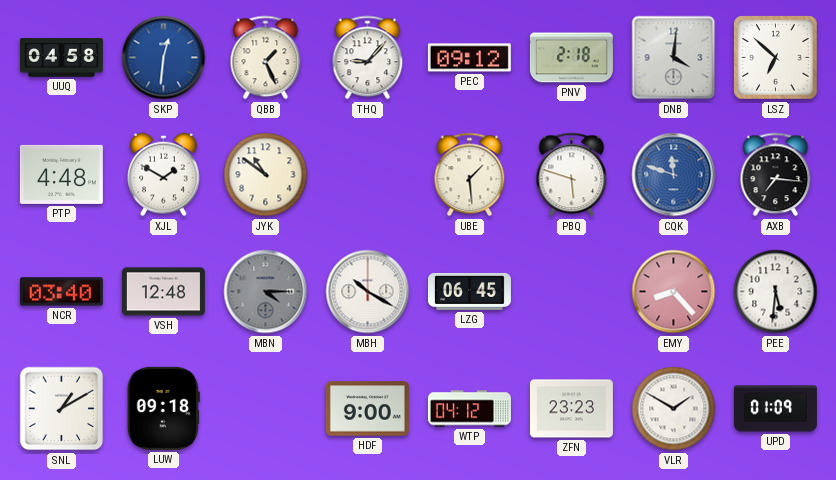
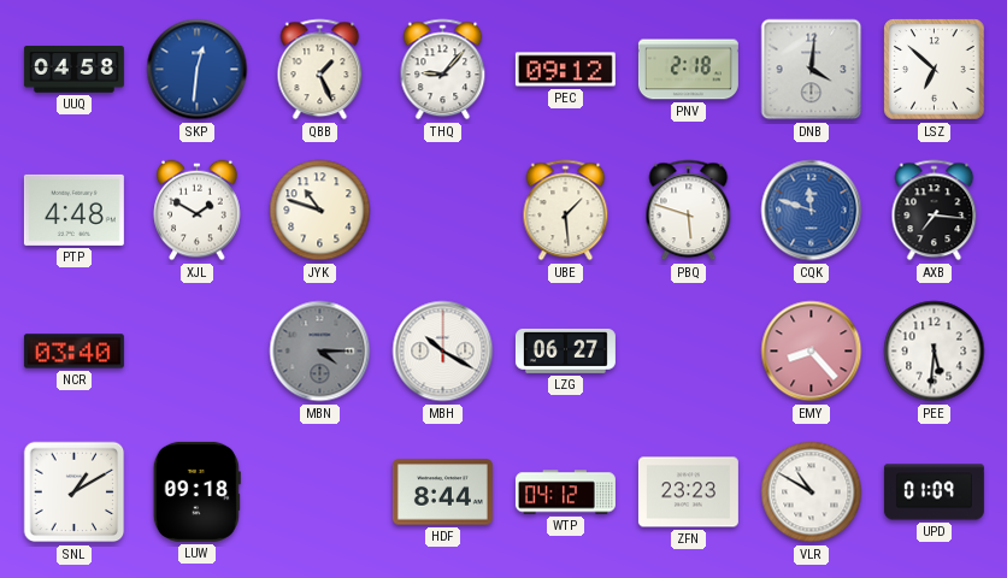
JYK: 10:51 -> 10:48
VSH: 12:48 -> none
LZG: 06:45 -> 06:27
HDF: 9:00 -> 8:44
VLR: 1:50 -> 10:50
